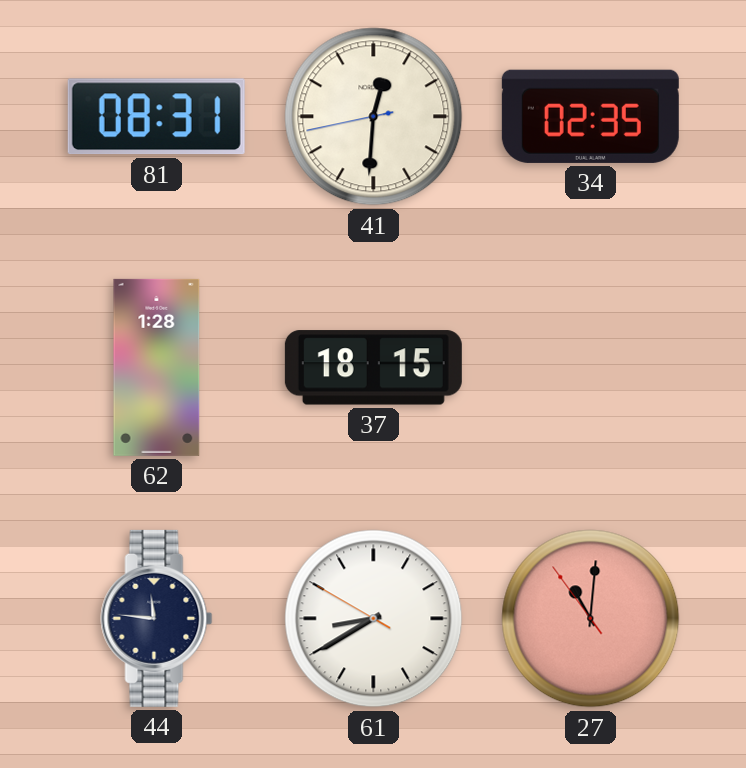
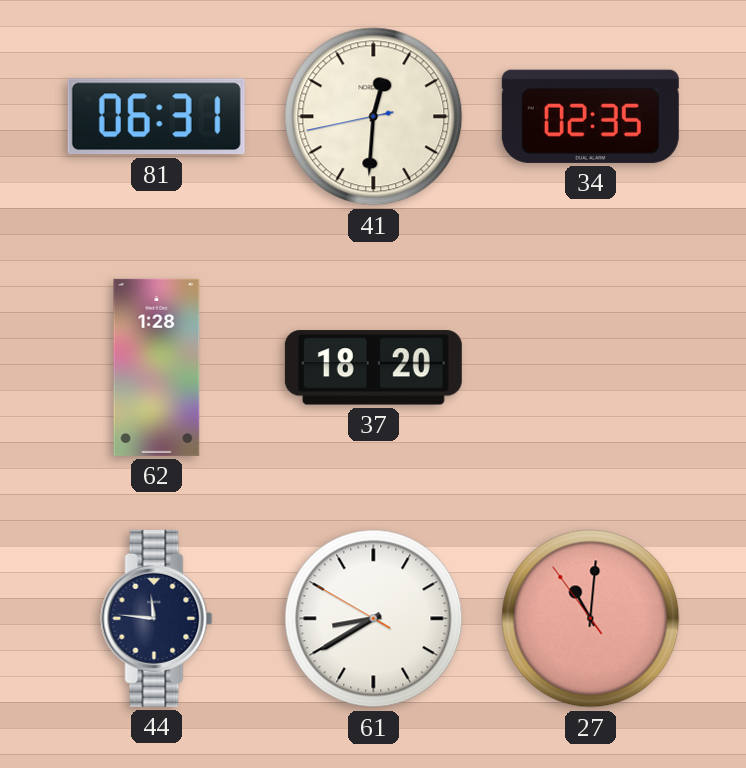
81: 08:31 -> 06:31
37: 18:15 -> 18:20
